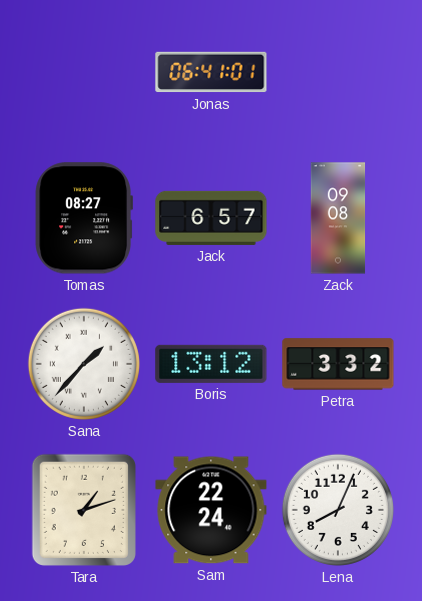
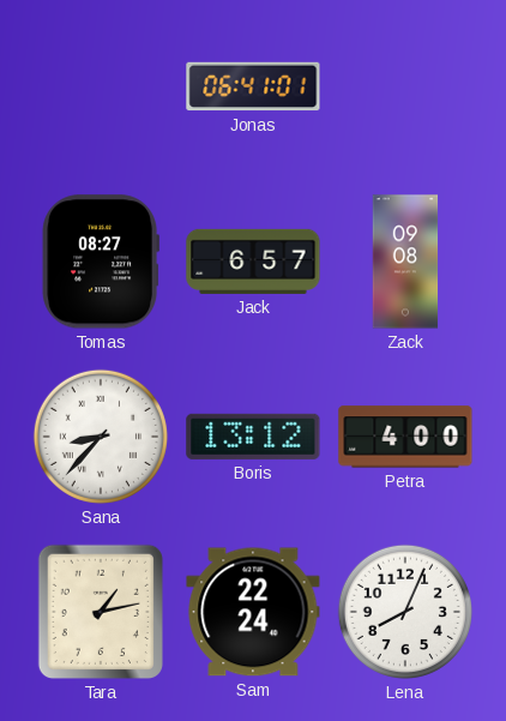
Sana: 1:37 -> 8:37
Petra: 3:32 -> 4:00
Tara: 1:12 -> 1:13
